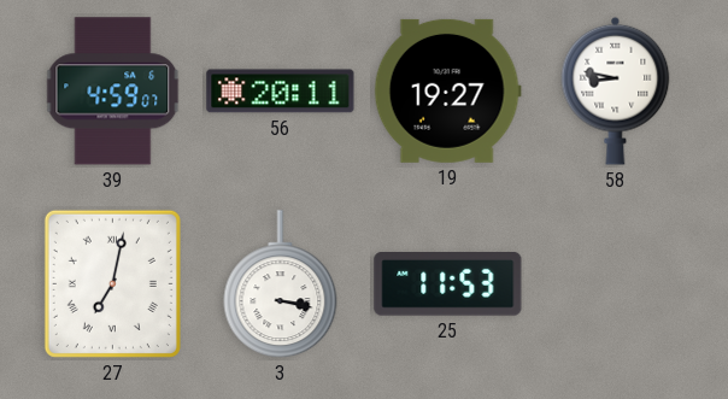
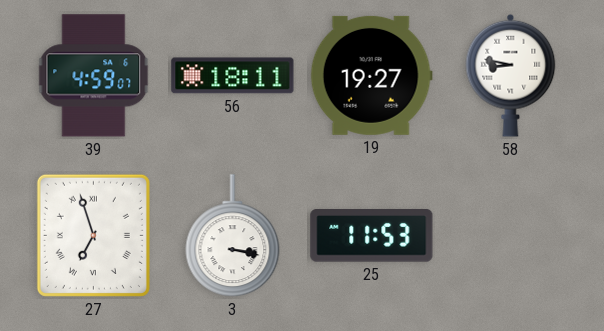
56: 20:11 -> 18:11
27: 7:02 -> 6:57
